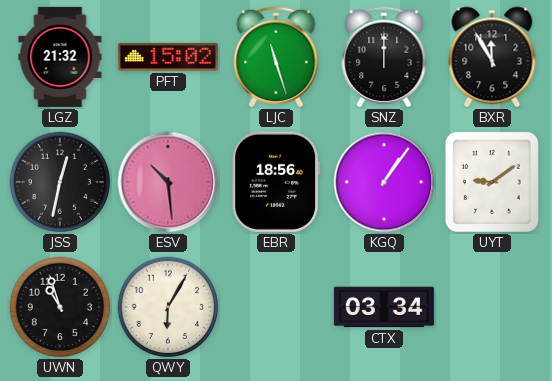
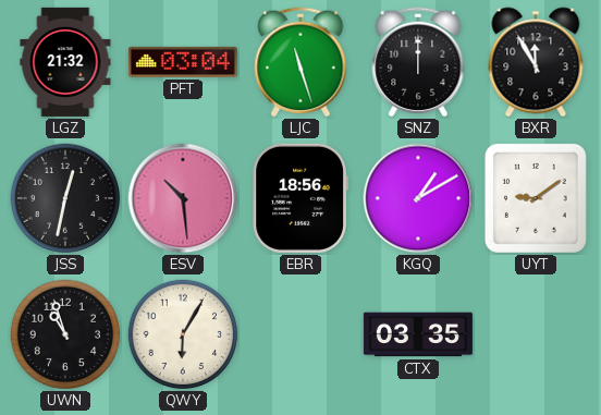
PFT: 15:02 -> 03:04
KGQ: 1:06 -> 1:10
CTX: 03:34 -> 03:35
